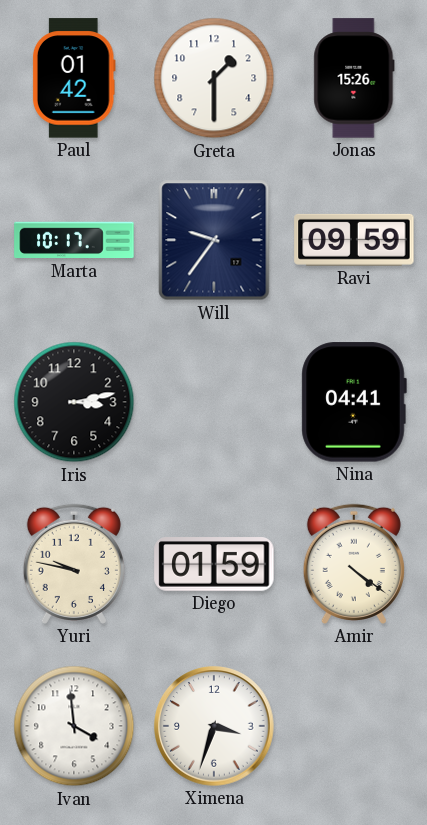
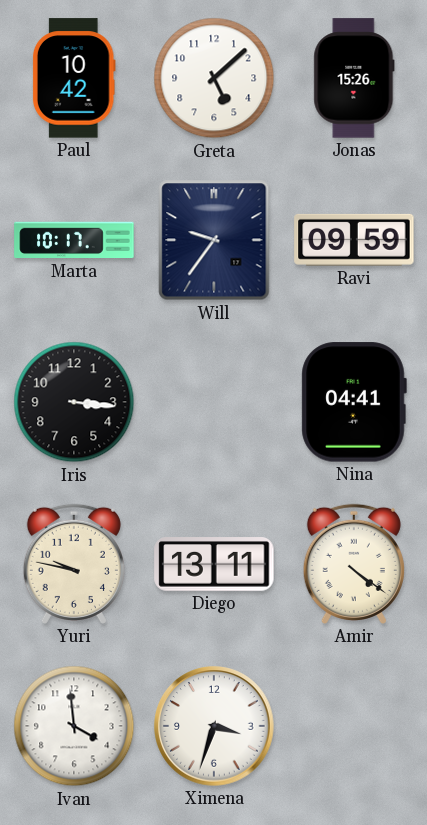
Paul: 01:42 -> 10:42
Greta: 1:30 -> 5:08
Iris: 3:13 -> 3:16
Diego: 01:59 -> 13:11
